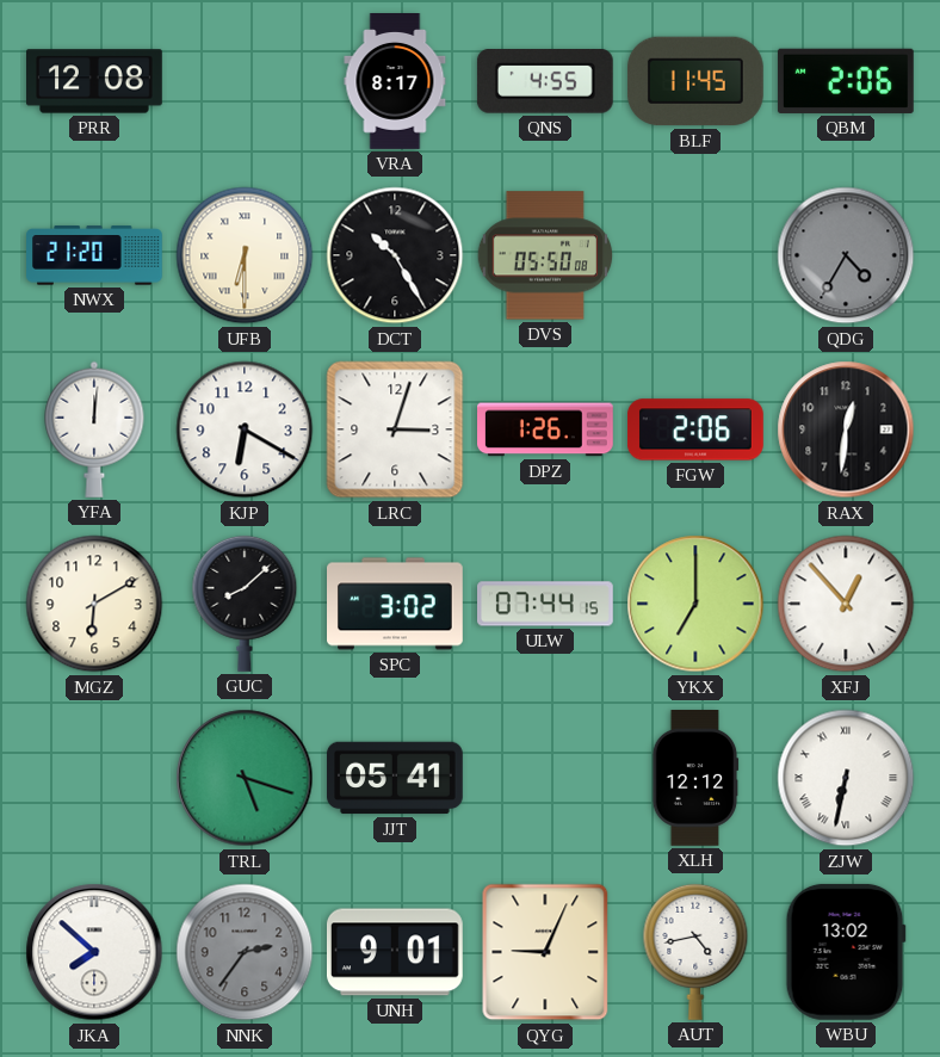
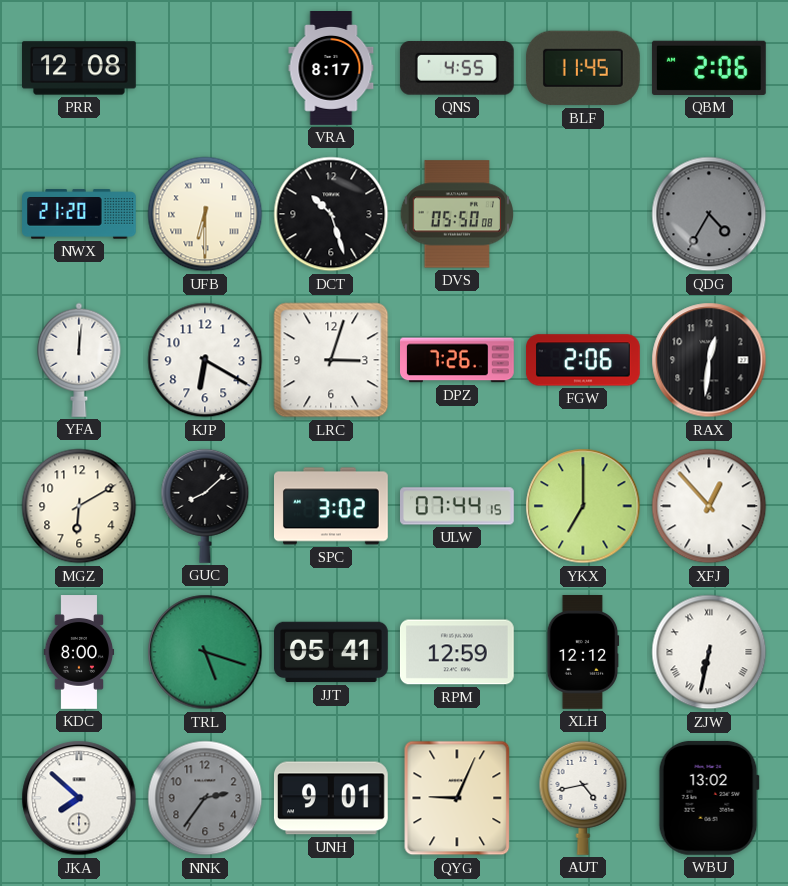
DCT: 10:25 -> 10:27
DPZ: 1:26 -> 7:26
KDC: none -> 8:00
RPM: none -> 12:59
